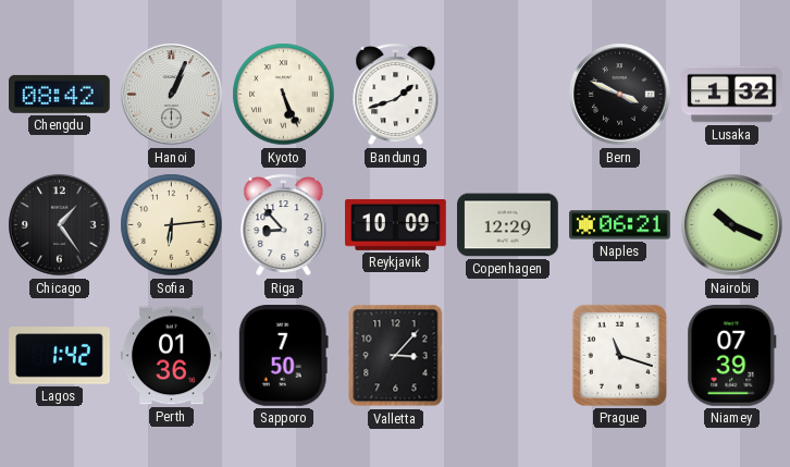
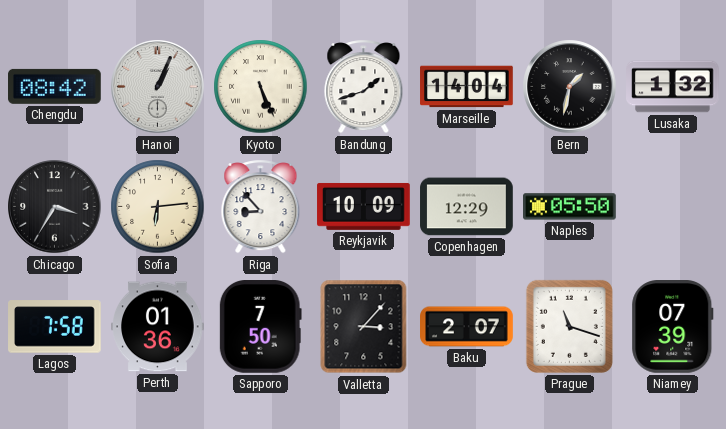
Marseille: none -> 14:04
Bern: 3:49 -> 1:32
Chicago: 1:24 -> 3:35
Naples: 06:21 -> 05:50
Nairobi: 10:19 -> none
Lagos: 1:42 -> 7:58
Baku: none -> 2:07
